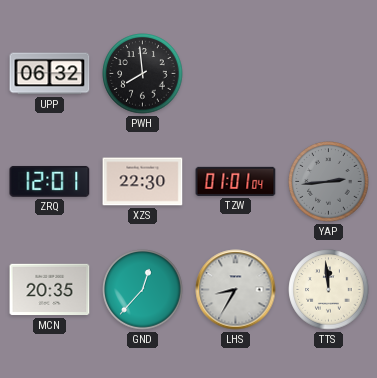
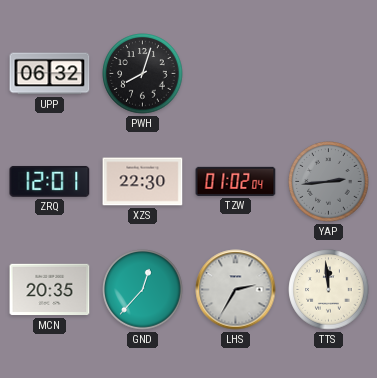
PWH: 7:59 -> 8:03
TZW: 01:01 -> 01:02
LHS: 8:35 -> 2:35
